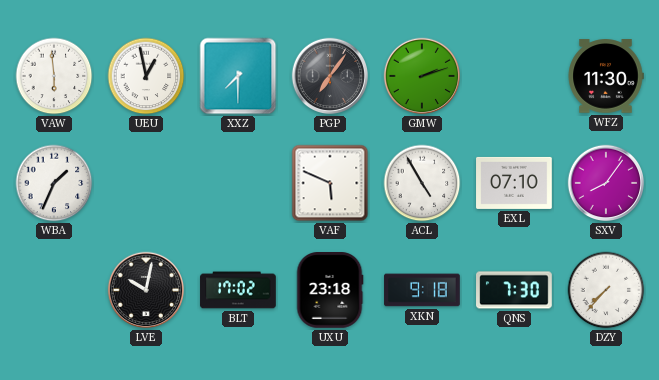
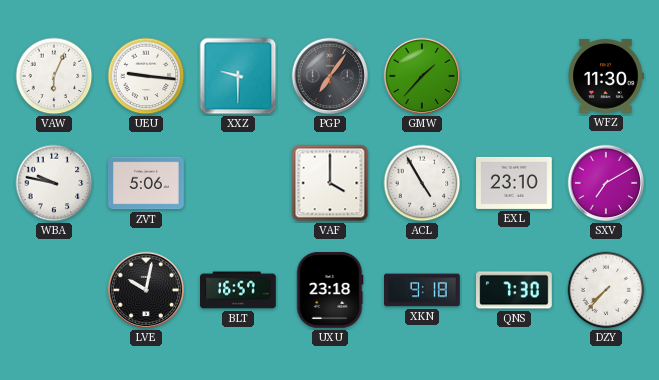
VAW: 5:59 -> 6:04
UEU: 12:58 -> 9:16
XXZ: 7:30 -> 9:30
GMW: 2:12 -> 1:37
WBA: 1:34 -> 9:47
ZVT: none -> 5:06
VAF: 5:49 -> 4:00
EXL: 07:10 -> 23:10
SXV: 8:06 -> 7:10
BLT: 17:02 -> 16:57
